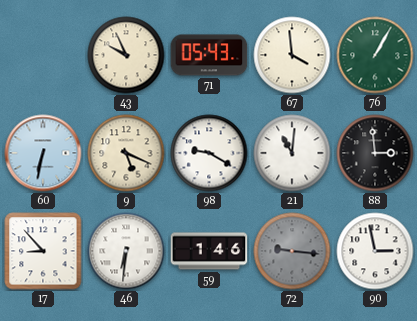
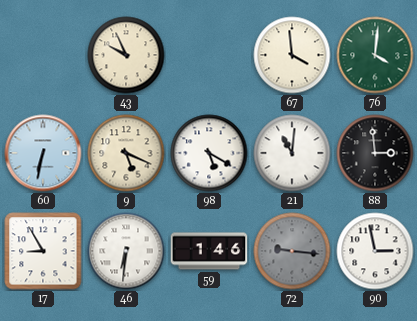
71: 05:43 -> none
76: 1:05 -> 4:01
98: 9:20 -> 5:20
17: 8:53 -> 8:55
